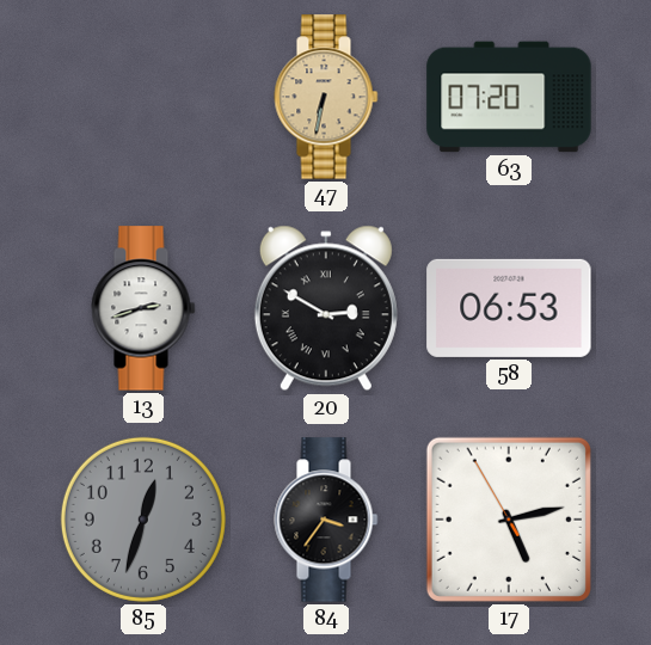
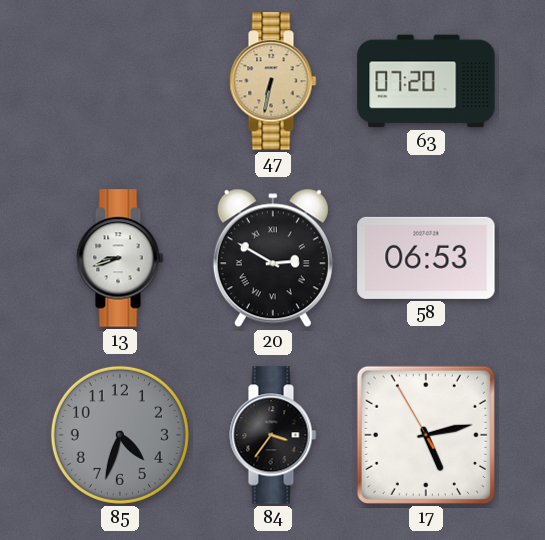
13: 2:42 -> 8:42
85: 12:33 -> 4:33
